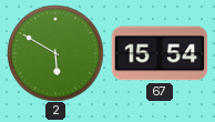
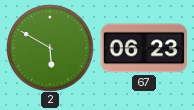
67: 15:54 -> 06:23
